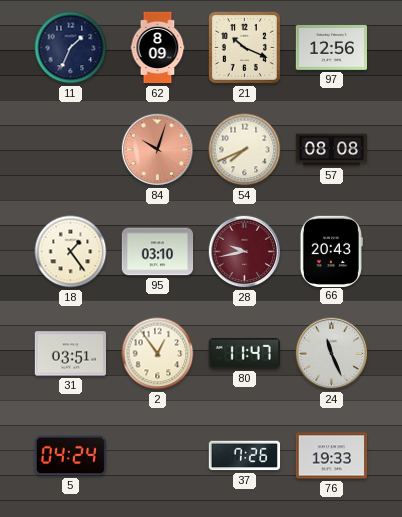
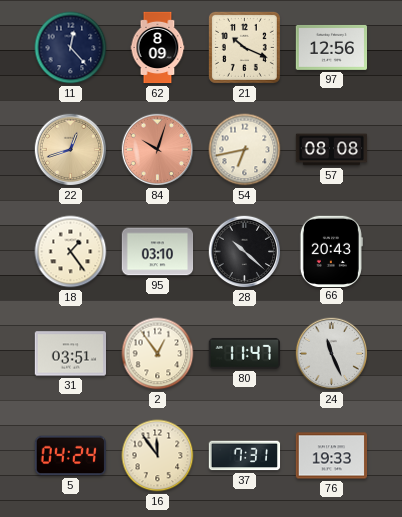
11: 1:34 -> 12:23
22: none -> 12:42
54: 7:41 -> 6:43
28: 9:43 -> 10:22
28 dial: burgundy -> black
16: none -> 11:54
37: 7:26 -> 7:31
